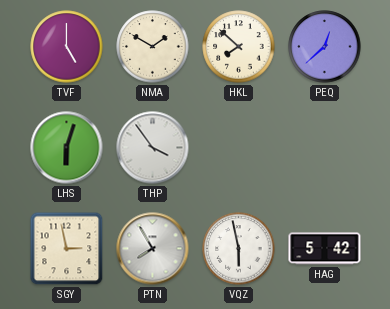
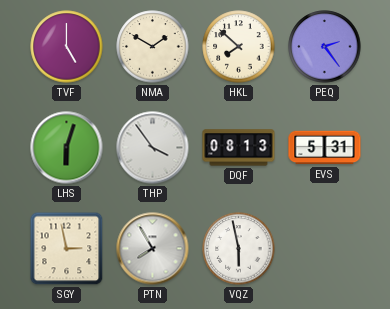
PEQ: 12:38 -> 2:24
DQF: none -> 08:13
EVS: none -> 5:31
HAG: 5:42 -> none
